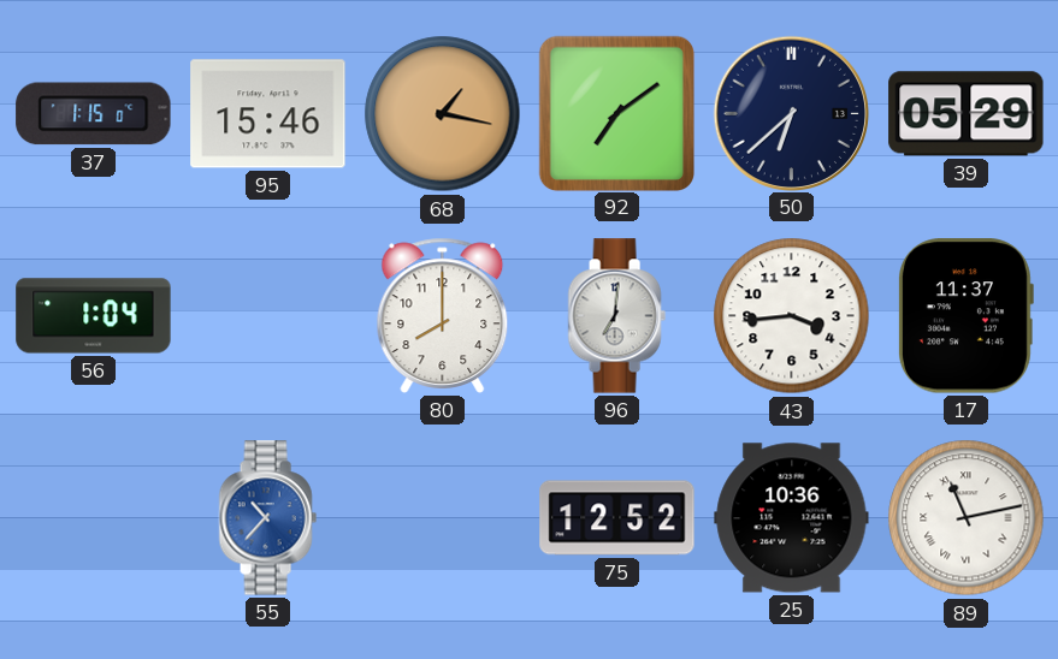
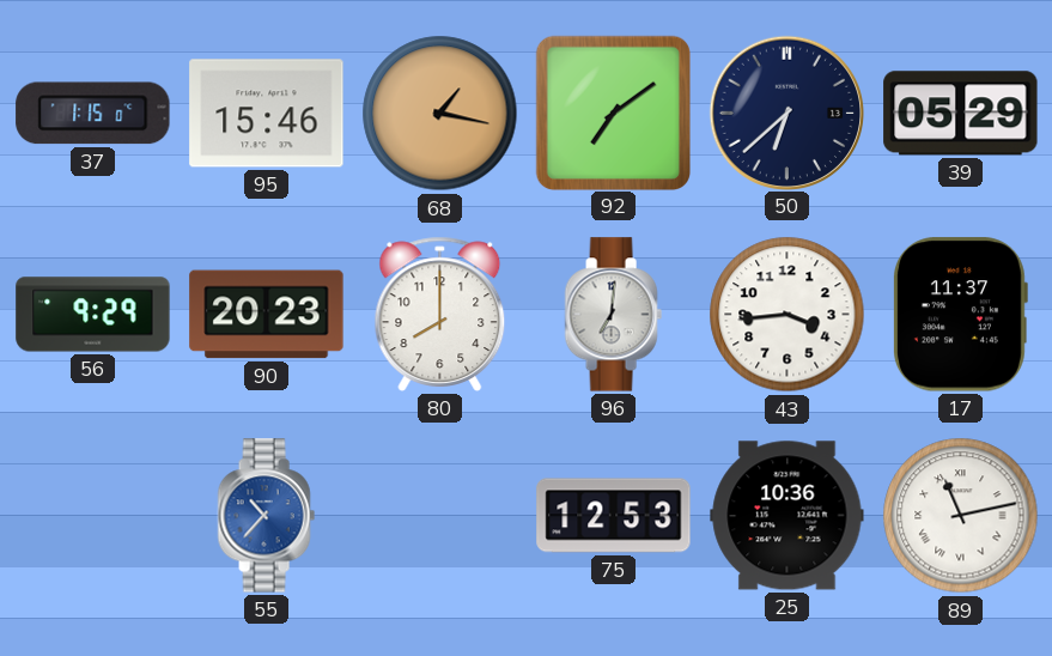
56: 1:04 -> 9:29
90: none -> 20:23
75: 12:52 -> 12:53
